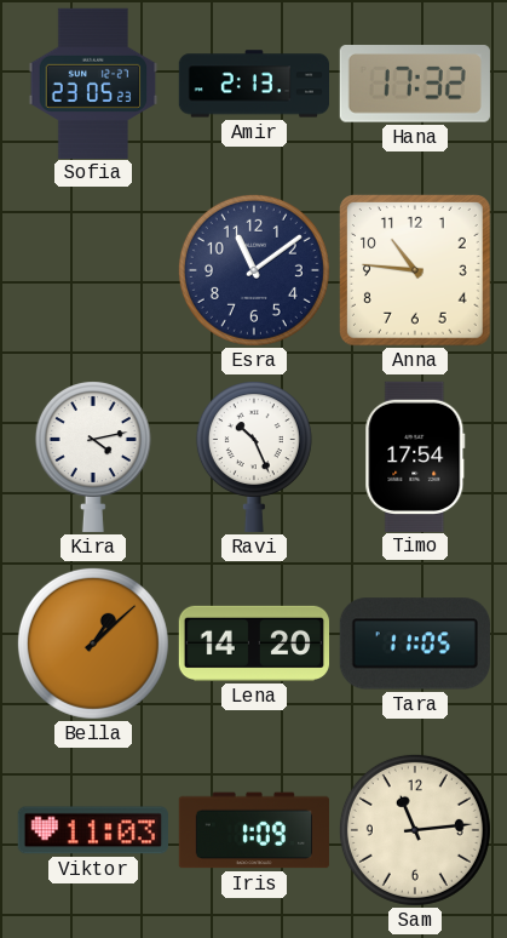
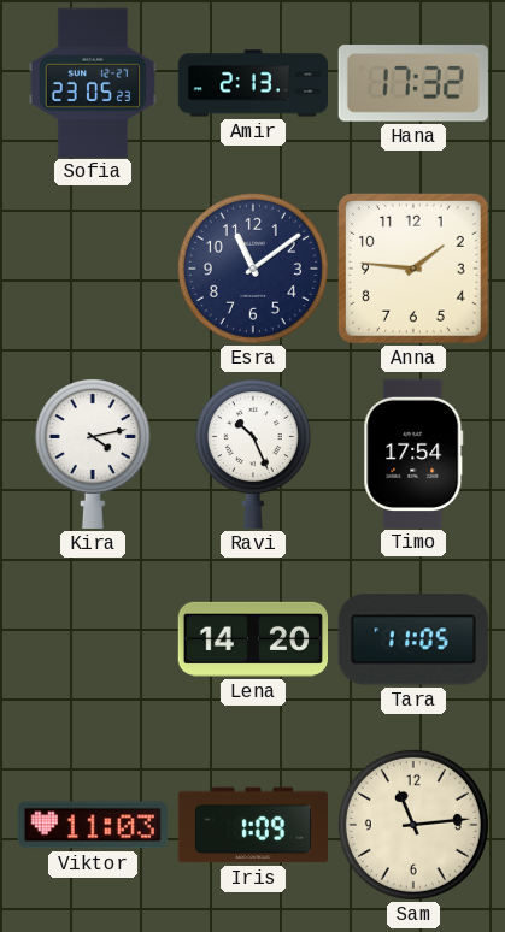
Anna: 10:46 -> 1:46
Bella: 1:08 -> none
